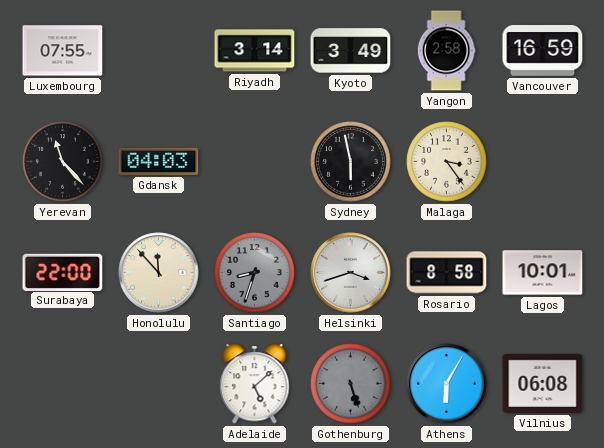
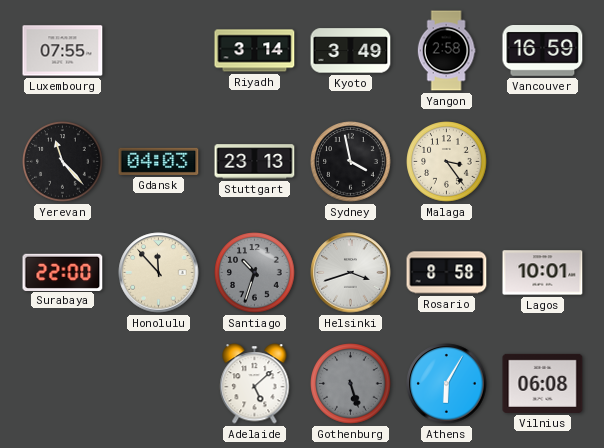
Stuttgart: none -> 23:13
Sydney: 5:58 -> 3:58
Santiago: 8:33 -> 10:33
